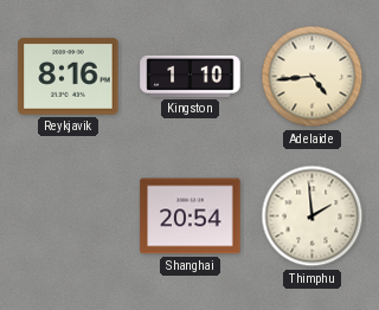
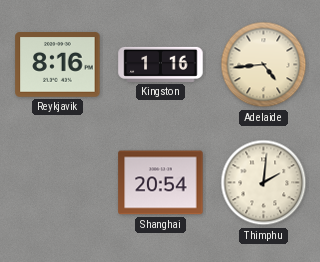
Kingston: 1:10 -> 1:16
Thimphu: 1:59 -> 2:01
